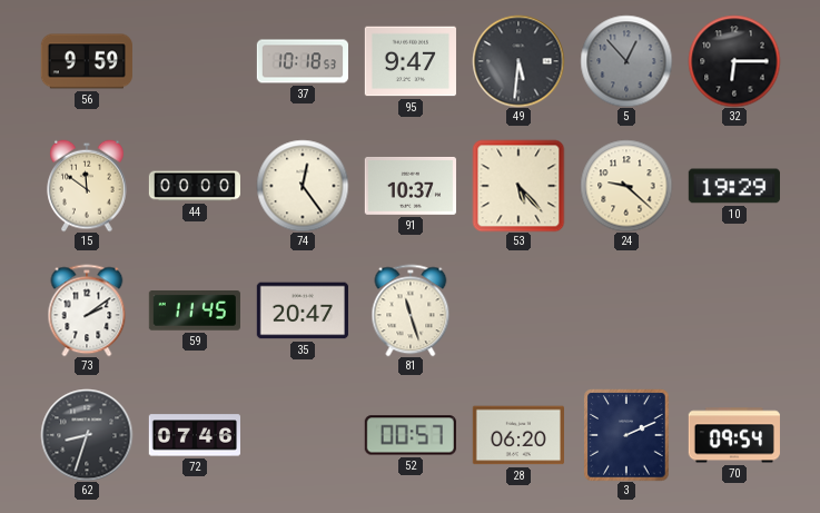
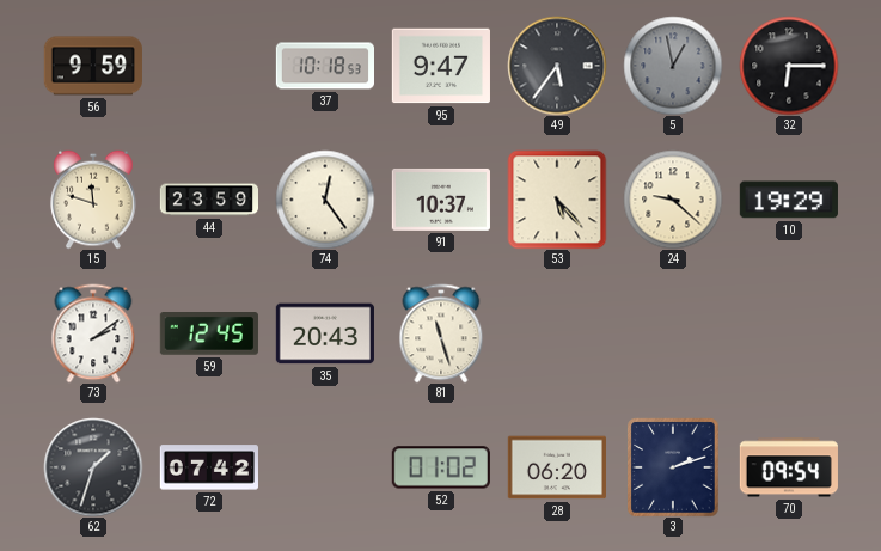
49: 5:31 -> 5:36
5: 12:53 -> 12:58
15: 11:51 -> 11:48
44: 00:00 -> 23:59
59: 11:45 -> 12:45
35: 20:47 -> 20:43
62: 8:33 -> 1:33
72: 07:46 -> 07:42
52: 00:57 -> 01:02
3: 2:11 -> 2:12
